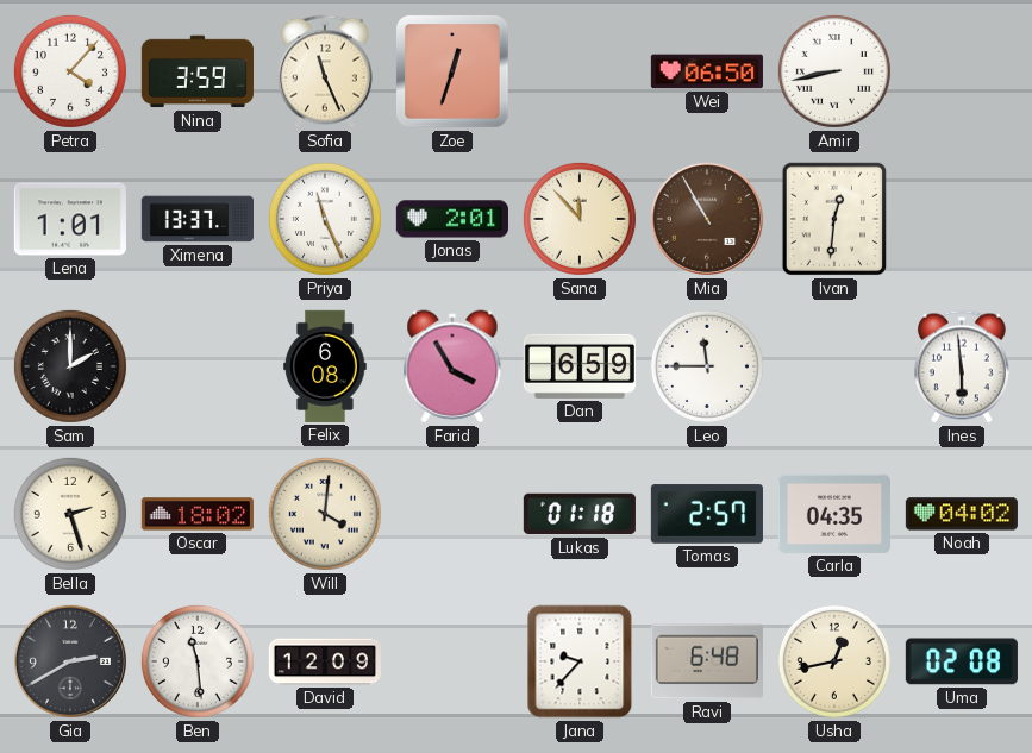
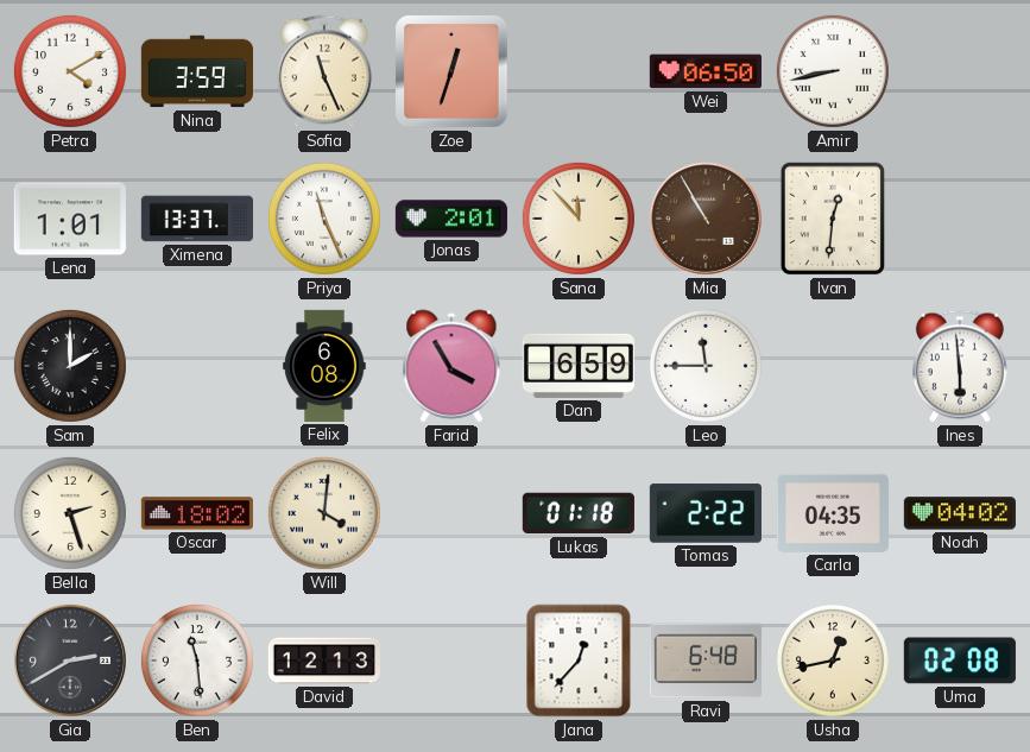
Petra: 4:07 -> 4:10
Tomas: 2:57 -> 2:22
David: 12:09 -> 12:13
Jana: 9:37 -> 12:37
